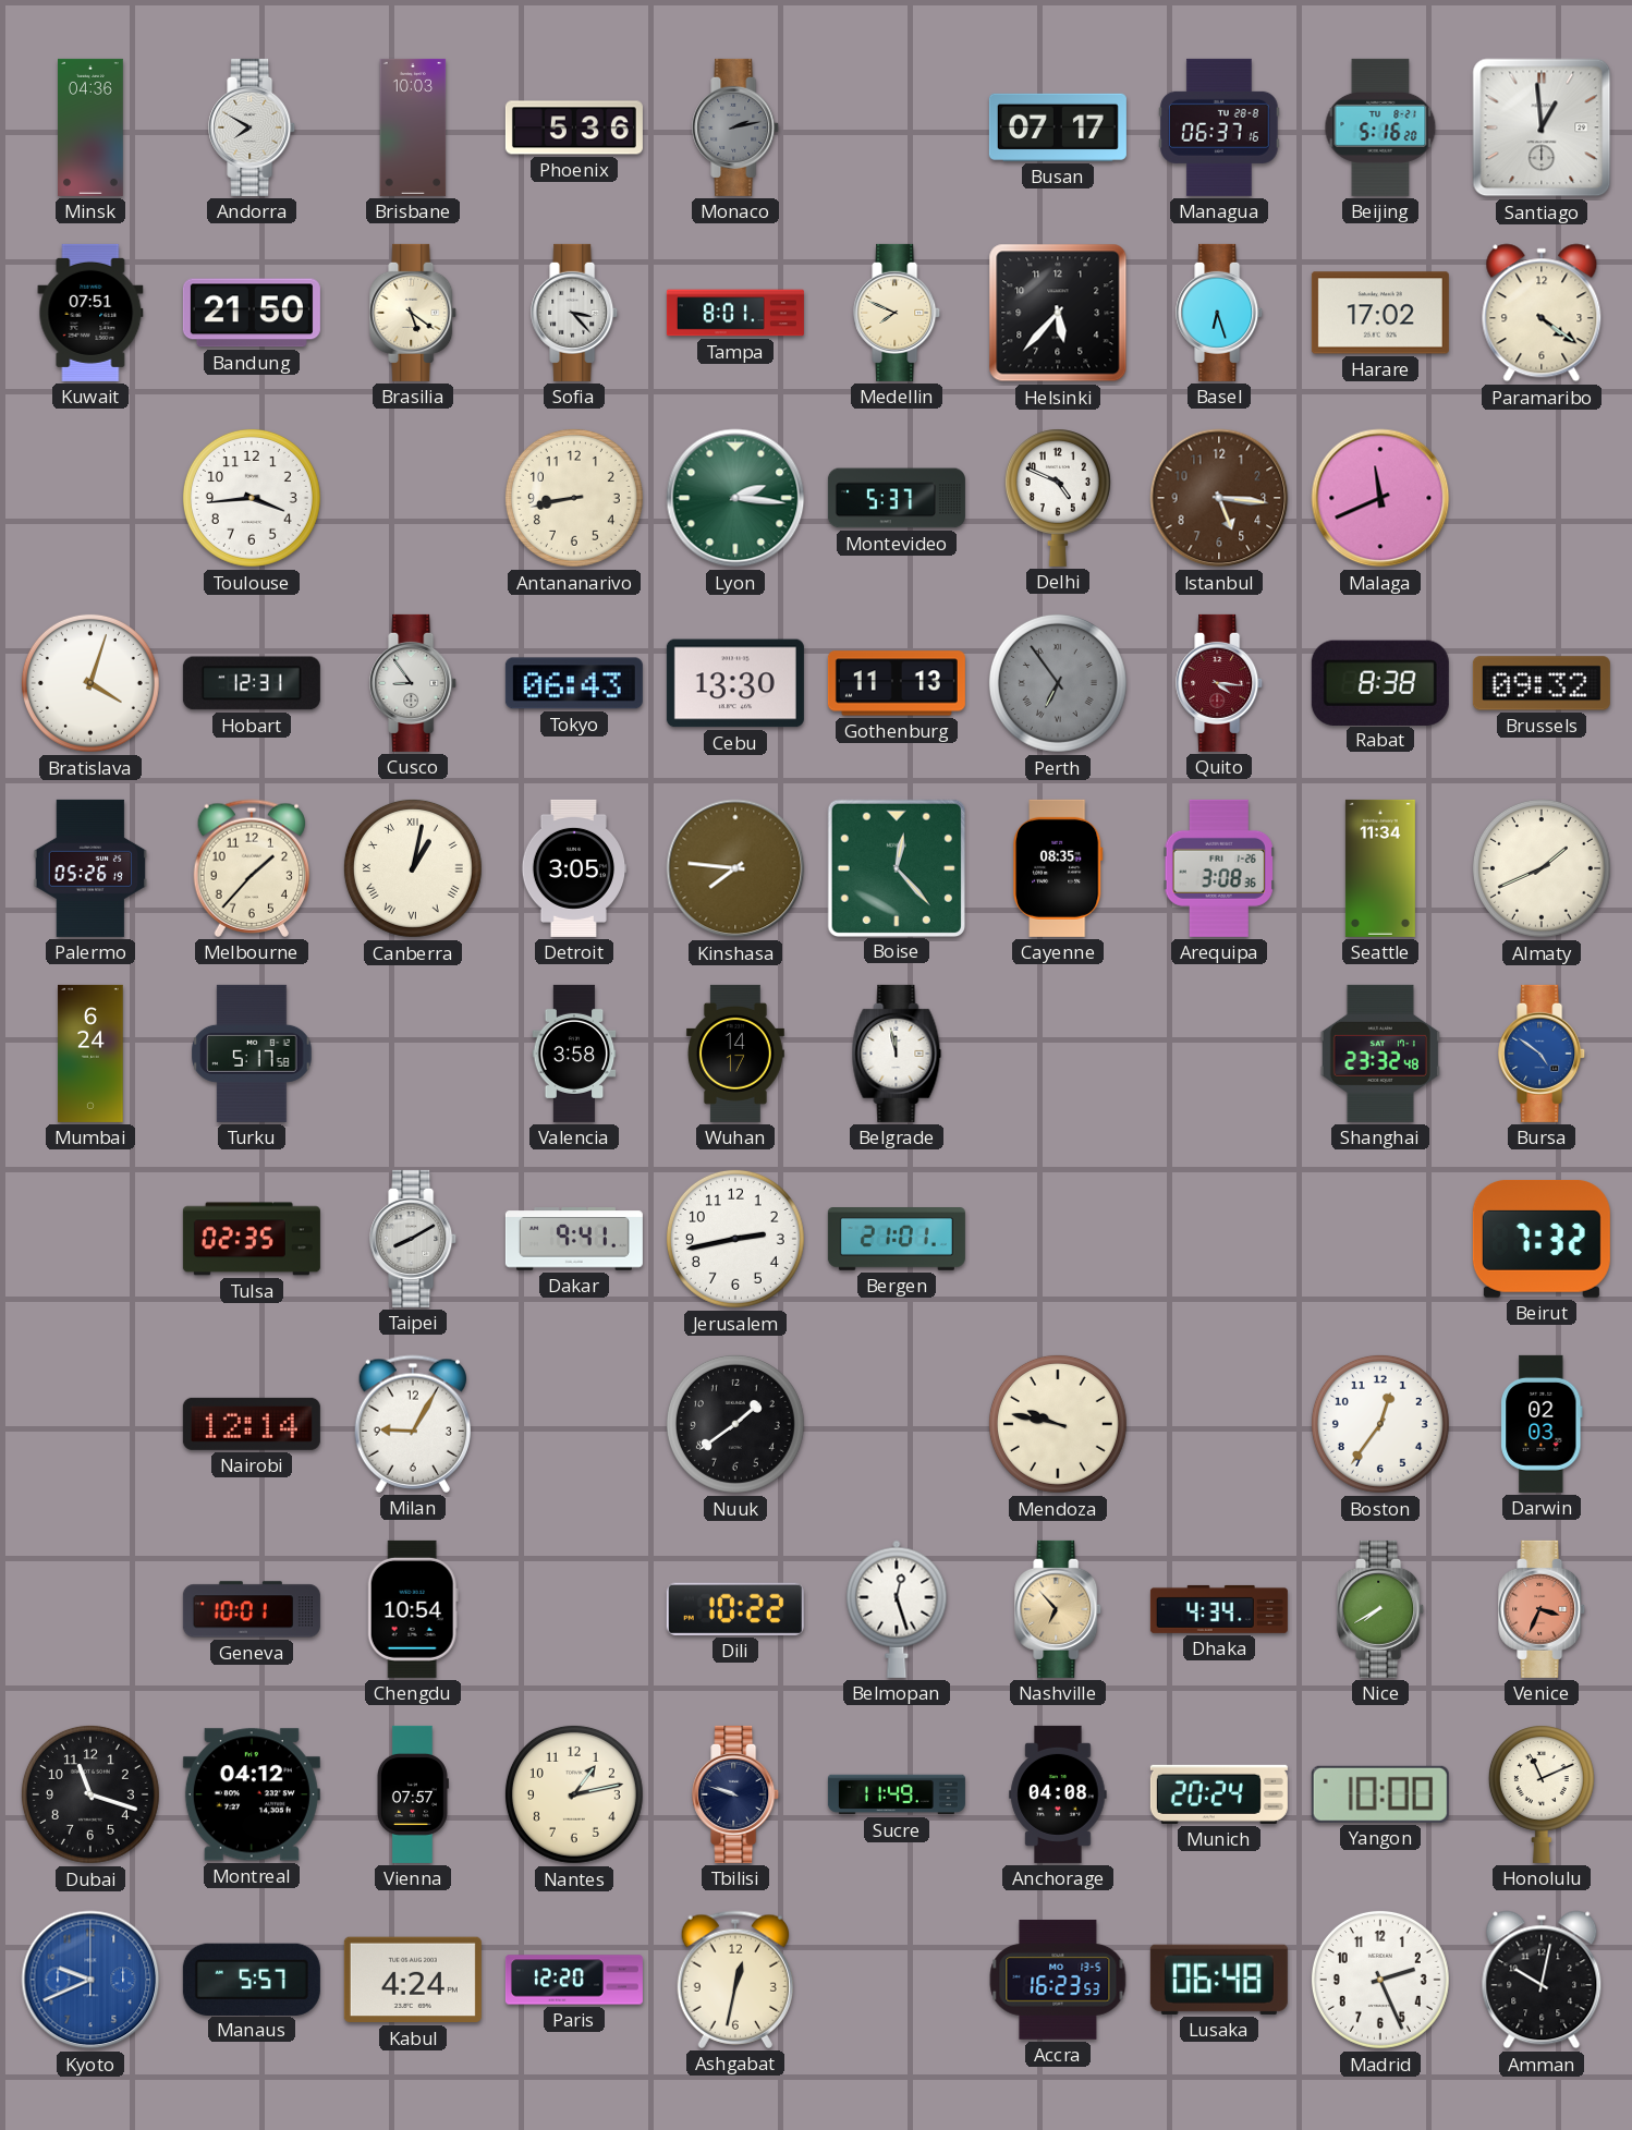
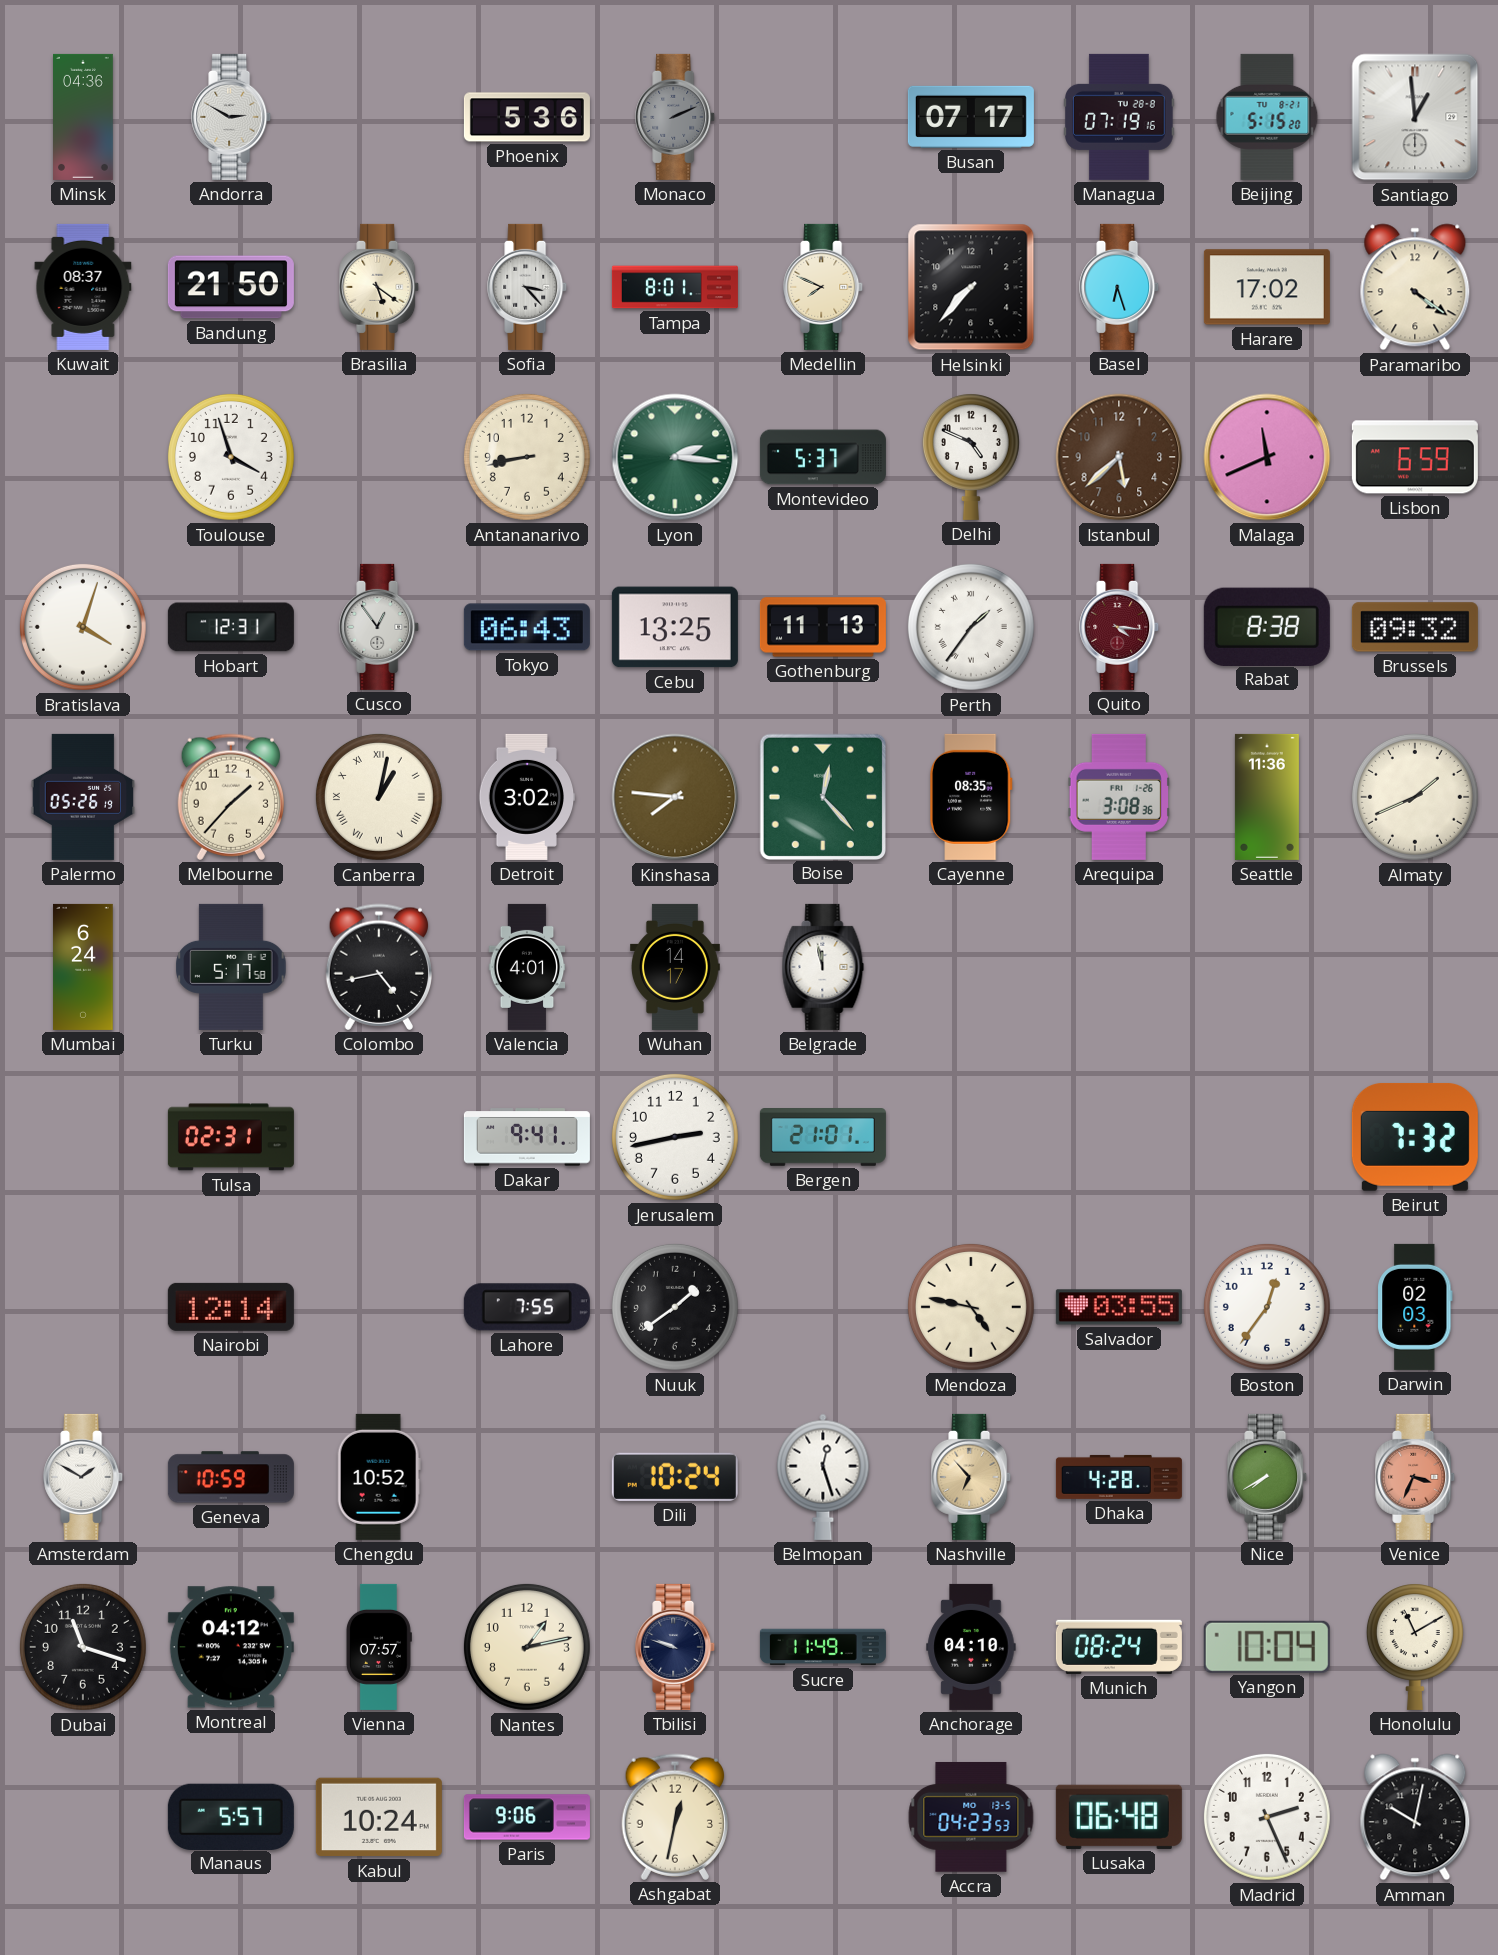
Andorra: 7:50 -> 2:50
Brisbane: 10:03 -> none
Monaco: 2:13 -> 2:11
Managua: 06:37 -> 07:19
Beijing: 5:16 -> 5:15
Kuwait: 07:51 -> 08:37
Helsinki: 5:37 -> 7:37
Toulouse: 3:44 -> 3:57
Istanbul: 5:16 -> 5:38
Lisbon: none -> 6:59
Cusco: 8:54 -> 12:54
Cebu: 13:30 -> 13:25
Perth: 6:54 -> 1:36
Perth dial: grey -> white
Detroit: 3:05 -> 3:02
Seattle: 11:34 -> 11:36
Colombo: none -> 4:43
Valencia: 3:58 -> 4:01
Shanghai: 23:32 -> none
Bursa: 4:51 -> none
Tulsa: 02:35 -> 02:31
Taipei: 8:10 -> none
Milan: 9:05 -> none
Lahore: none -> 7:55
Mendoza: 9:47 -> 4:47
Salvador: none -> 03:55
Amsterdam: none -> 1:50
Geneva: 10:01 -> 10:59
Chengdu: 10:54 -> 10:52
Dili: 10:22 -> 10:24
Dhaka: 4:34 -> 4:28
Anchorage: 04:08 -> 04:10
Munich: 20:24 -> 08:24
Yangon: 10:00 -> 10:04
Honolulu: 11:11 -> 11:10
Kyoto: 9:41 -> none
Kabul: 4:24 -> 10:24
Paris: 12:20 -> 9:06
Accra: 16:23 -> 04:23
